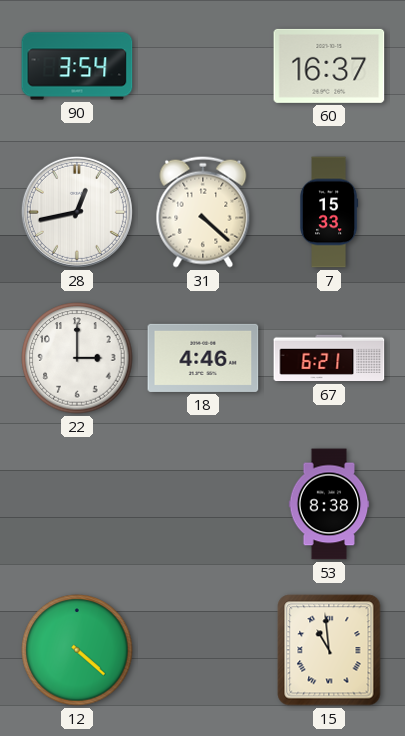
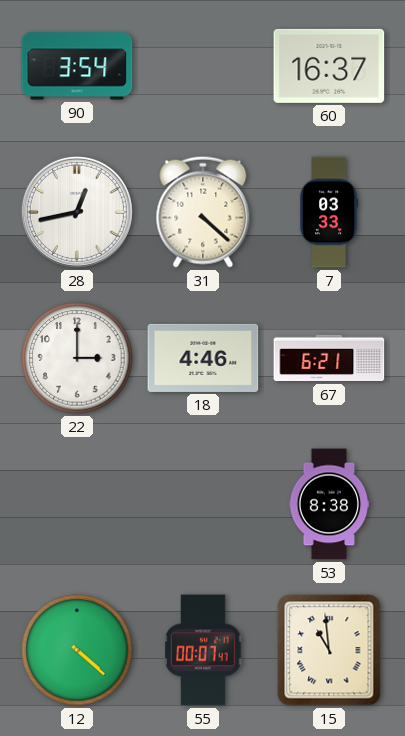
7: 15:33 -> 03:33
55: none -> 00:07
